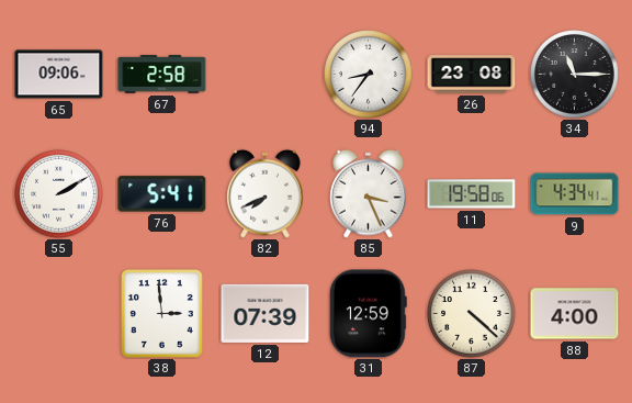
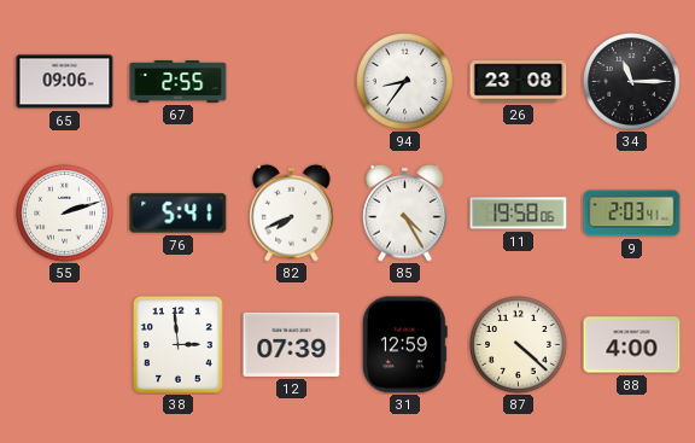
67: 2:58 -> 2:55
55: 2:10 -> 2:12
85: 3:26 -> 4:25
9: 4:34 -> 2:03
